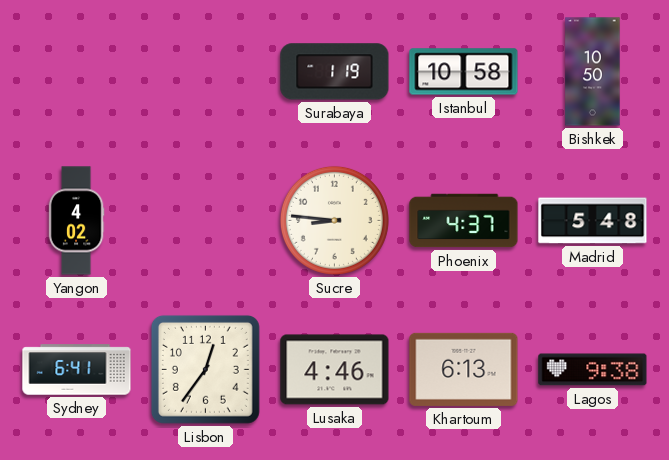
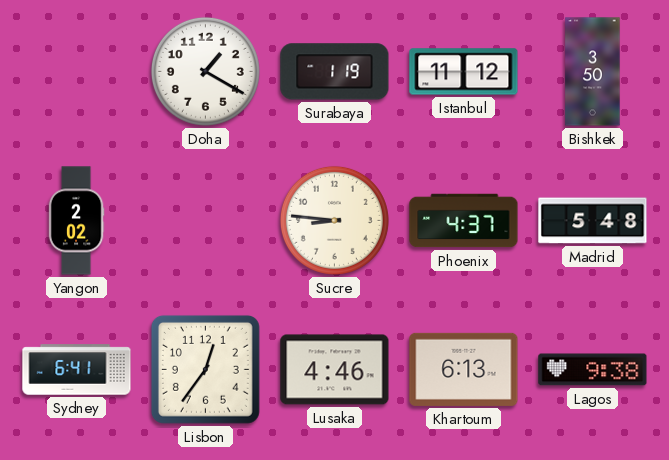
Doha: none -> 1:20
Istanbul: 10:58 -> 11:12
Bishkek: 10:50 -> 3:50
Yangon: 4:02 -> 2:02
